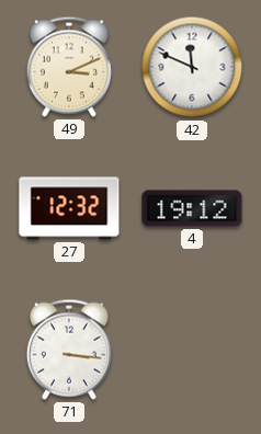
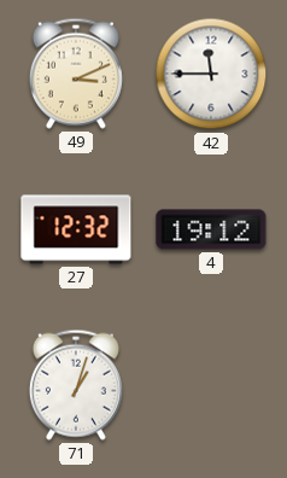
42: 11:49 -> 11:45
71: 3:16 -> 1:03
